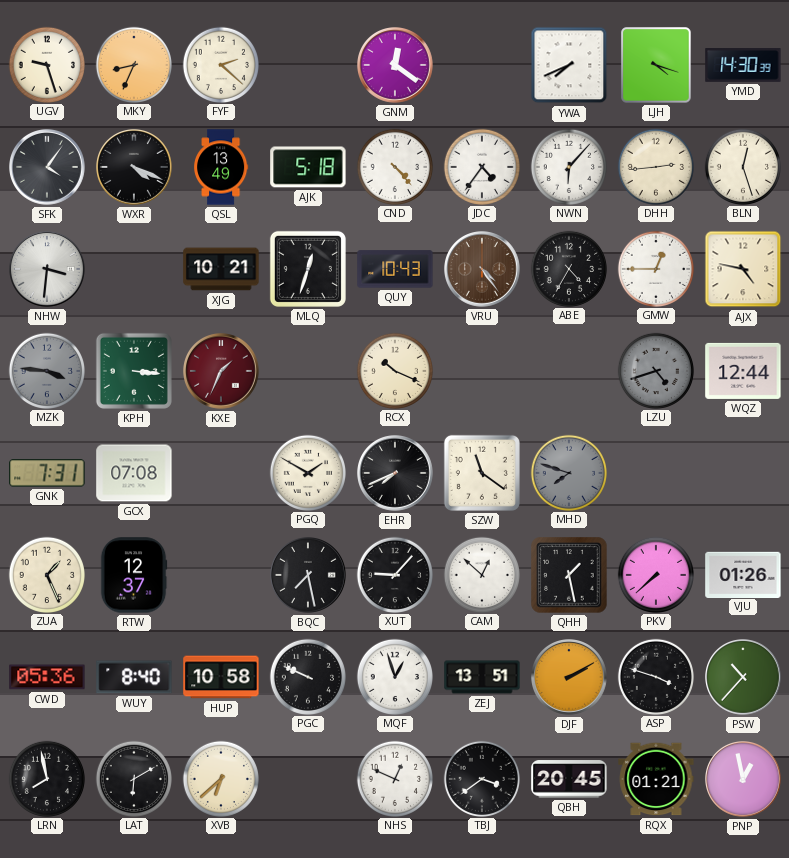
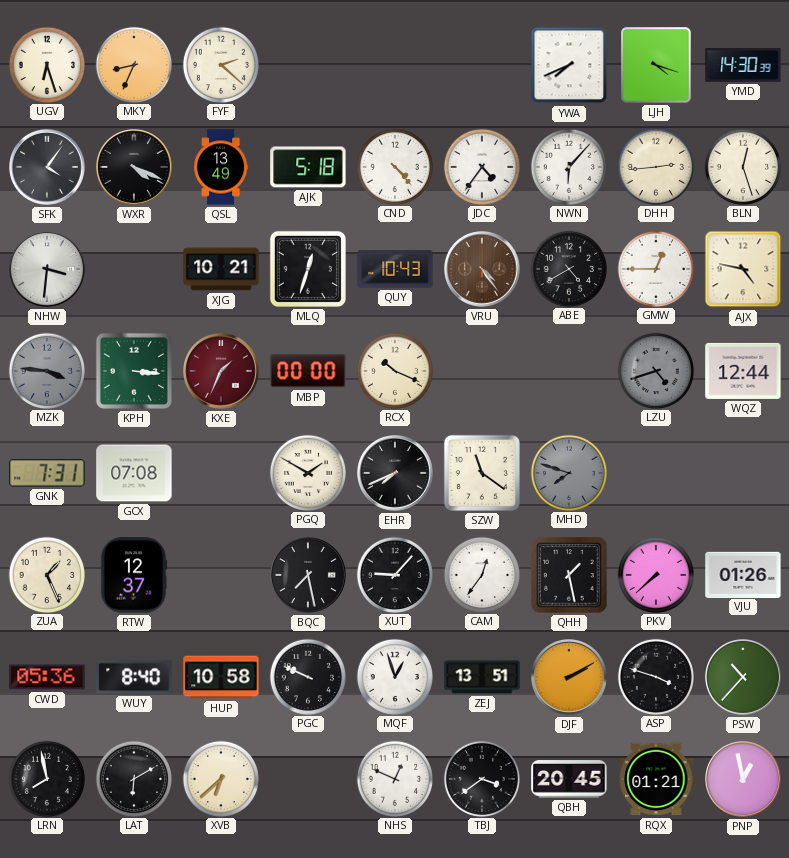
UGV: 9:27 -> 6:27
GNM: 12:21 -> none
ABE: 4:35 -> 4:40
MBP: none -> 00:00
CAM: 12:52 -> 12:36
